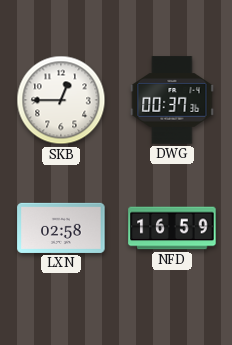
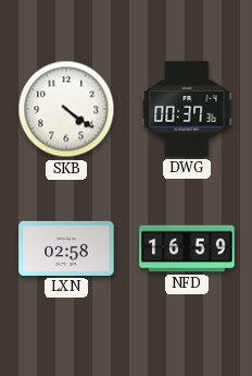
SKB: 12:45 -> 4:21
